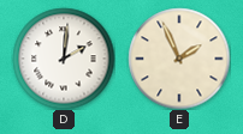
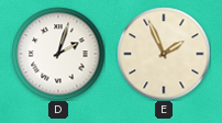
D: 2:01 -> 2:03
